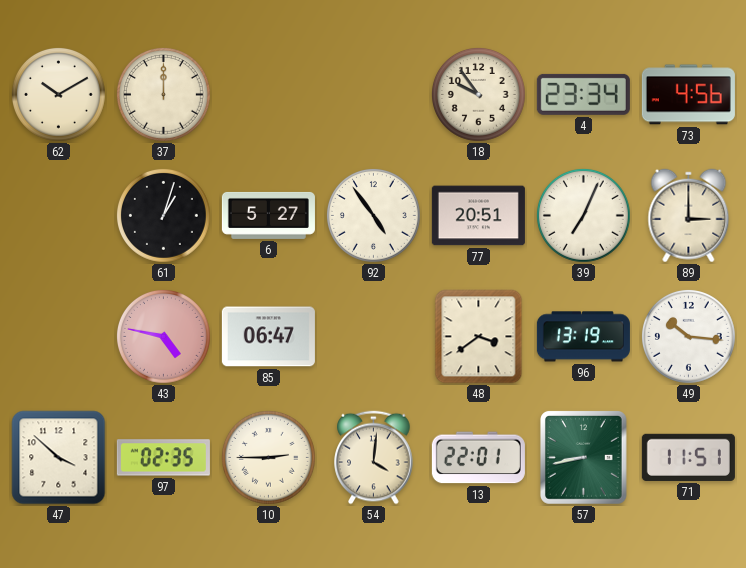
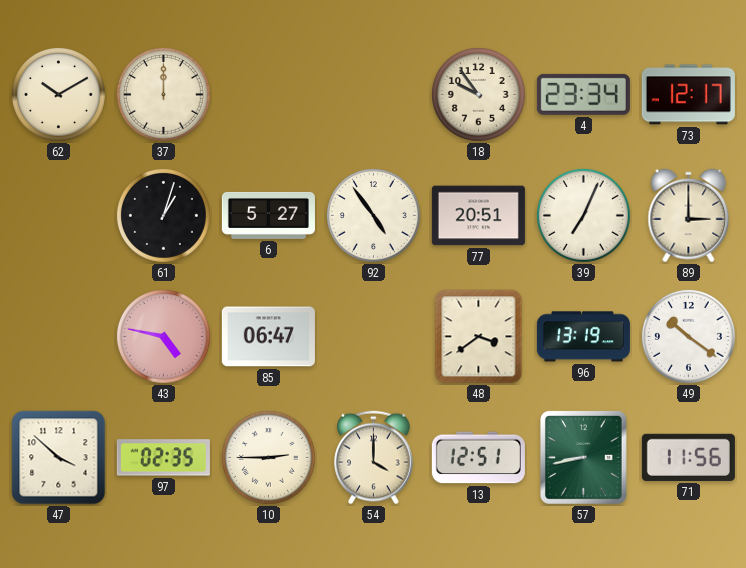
73: 4:56 -> 12:17
49: 10:16 -> 10:21
54: 4:01 -> 4:00
13: 22:01 -> 12:51
71: 11:51 -> 11:56
